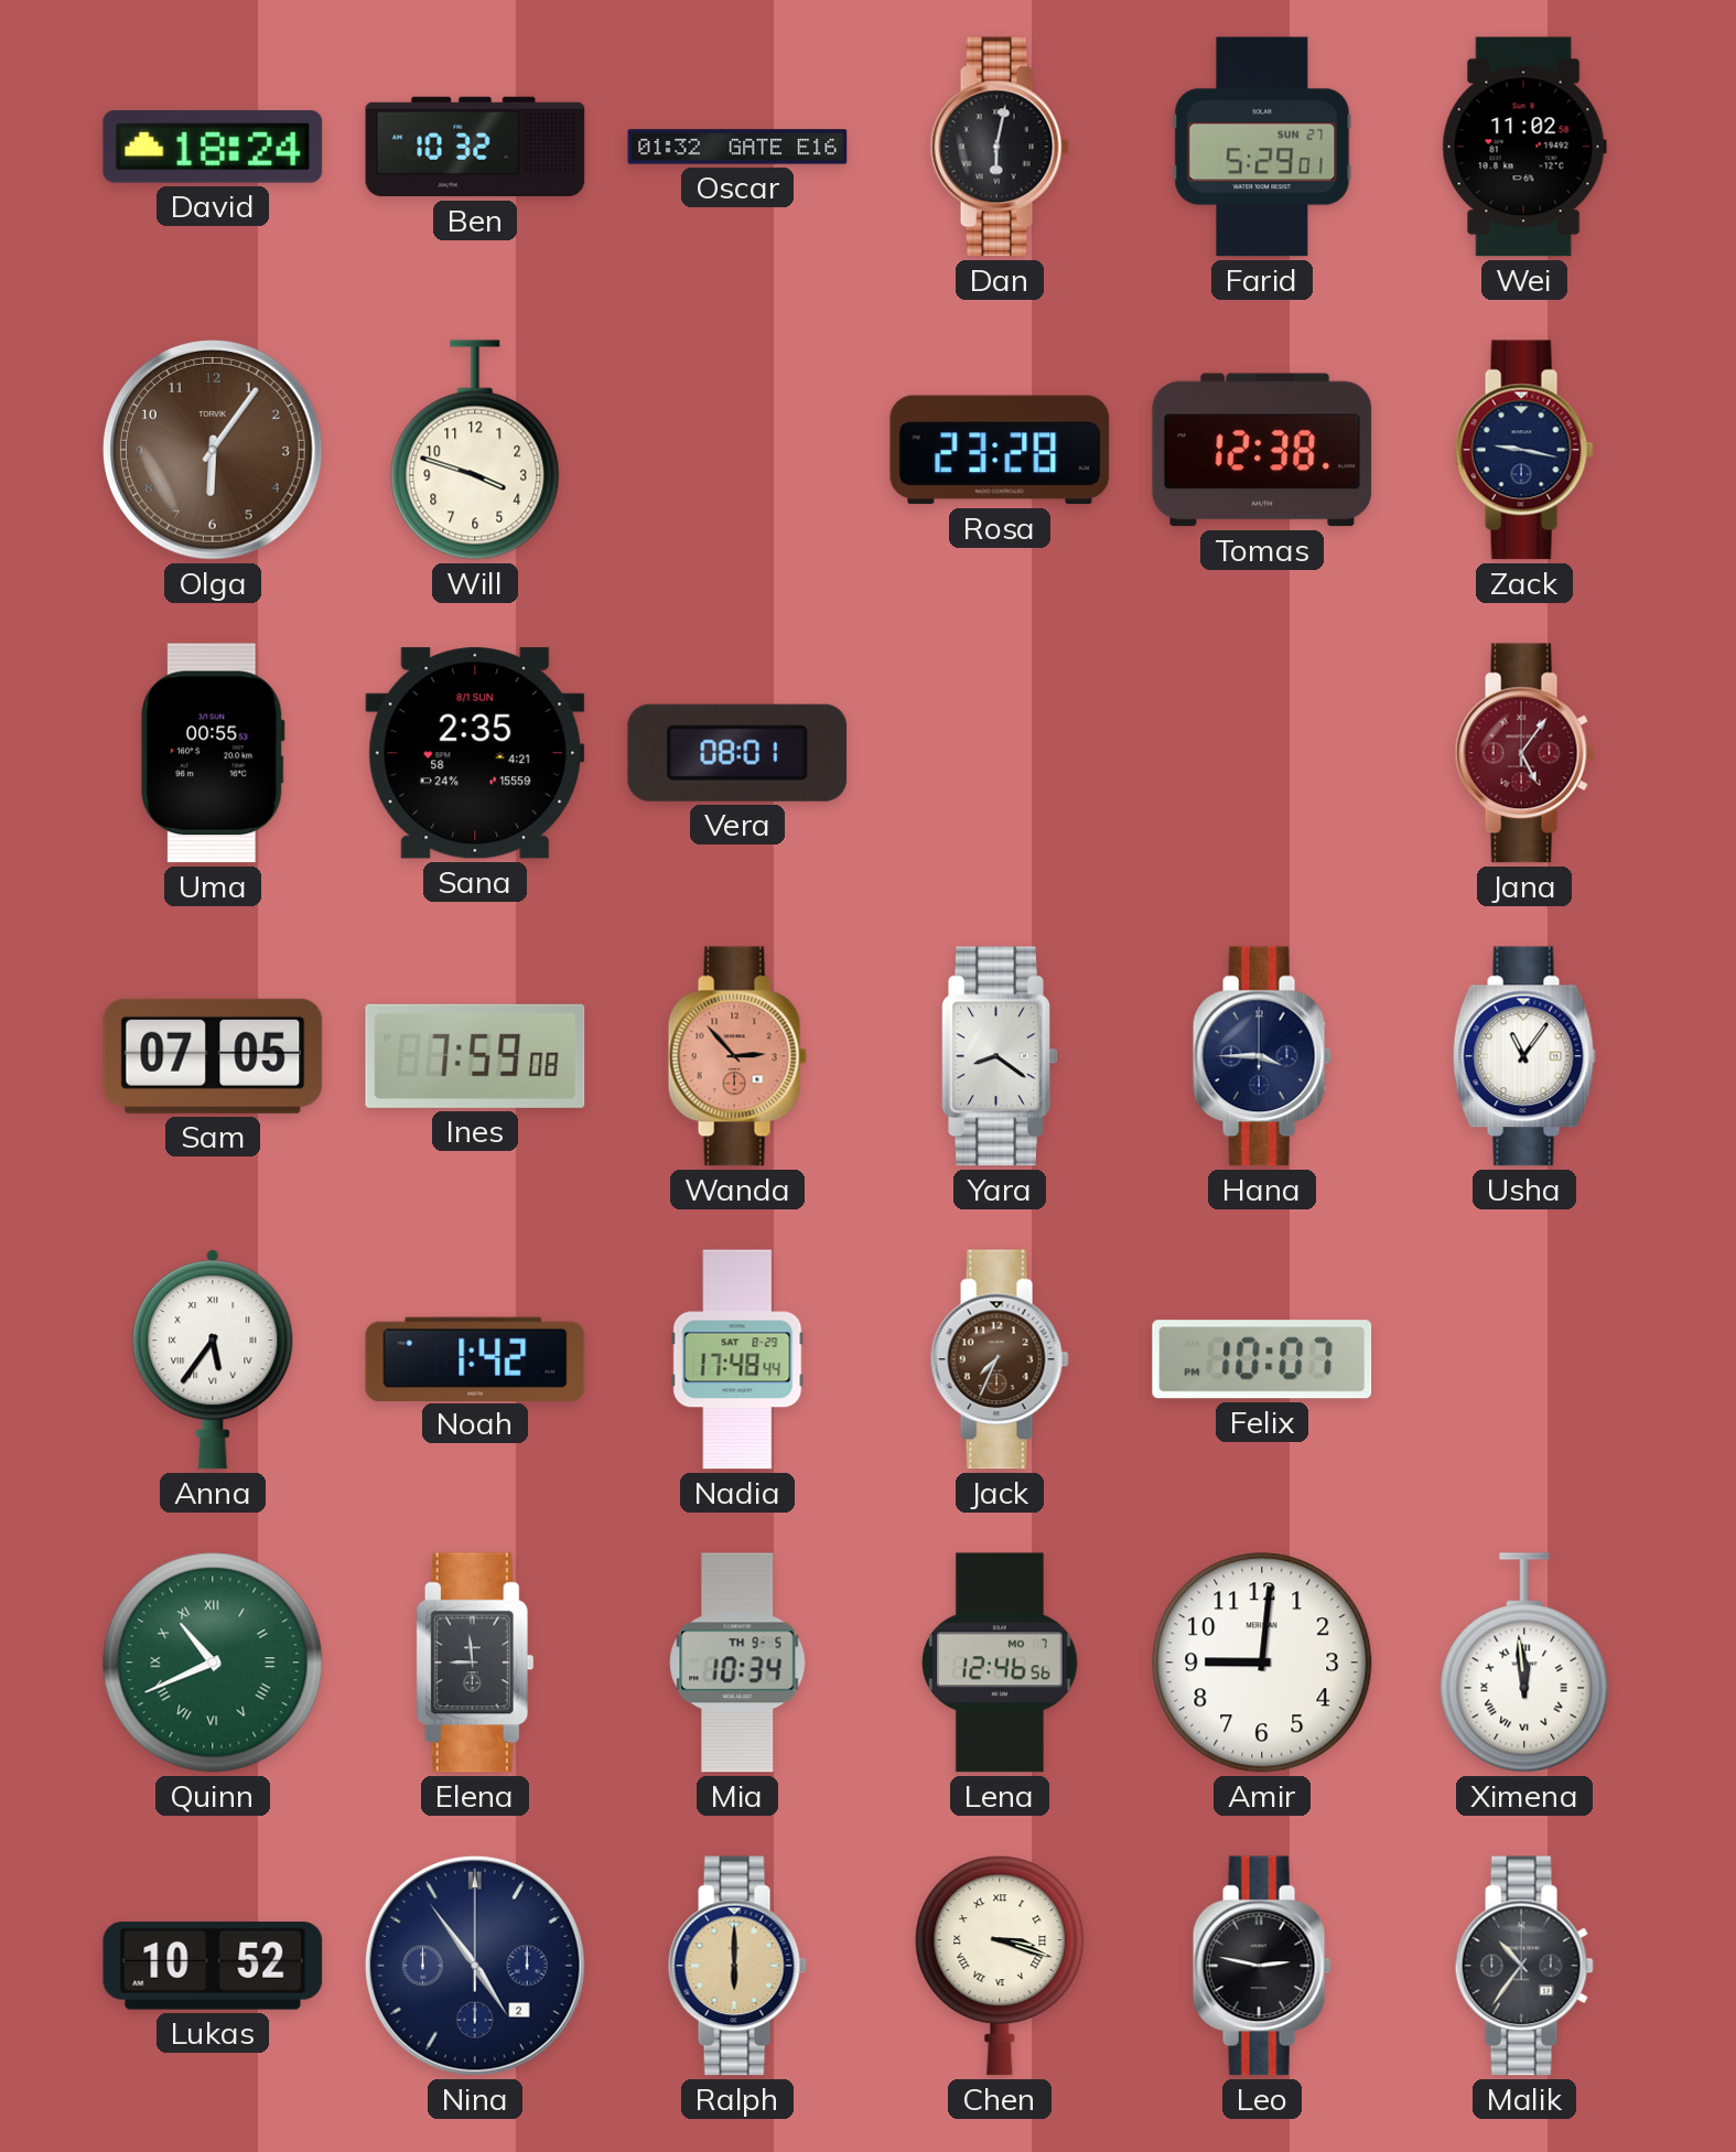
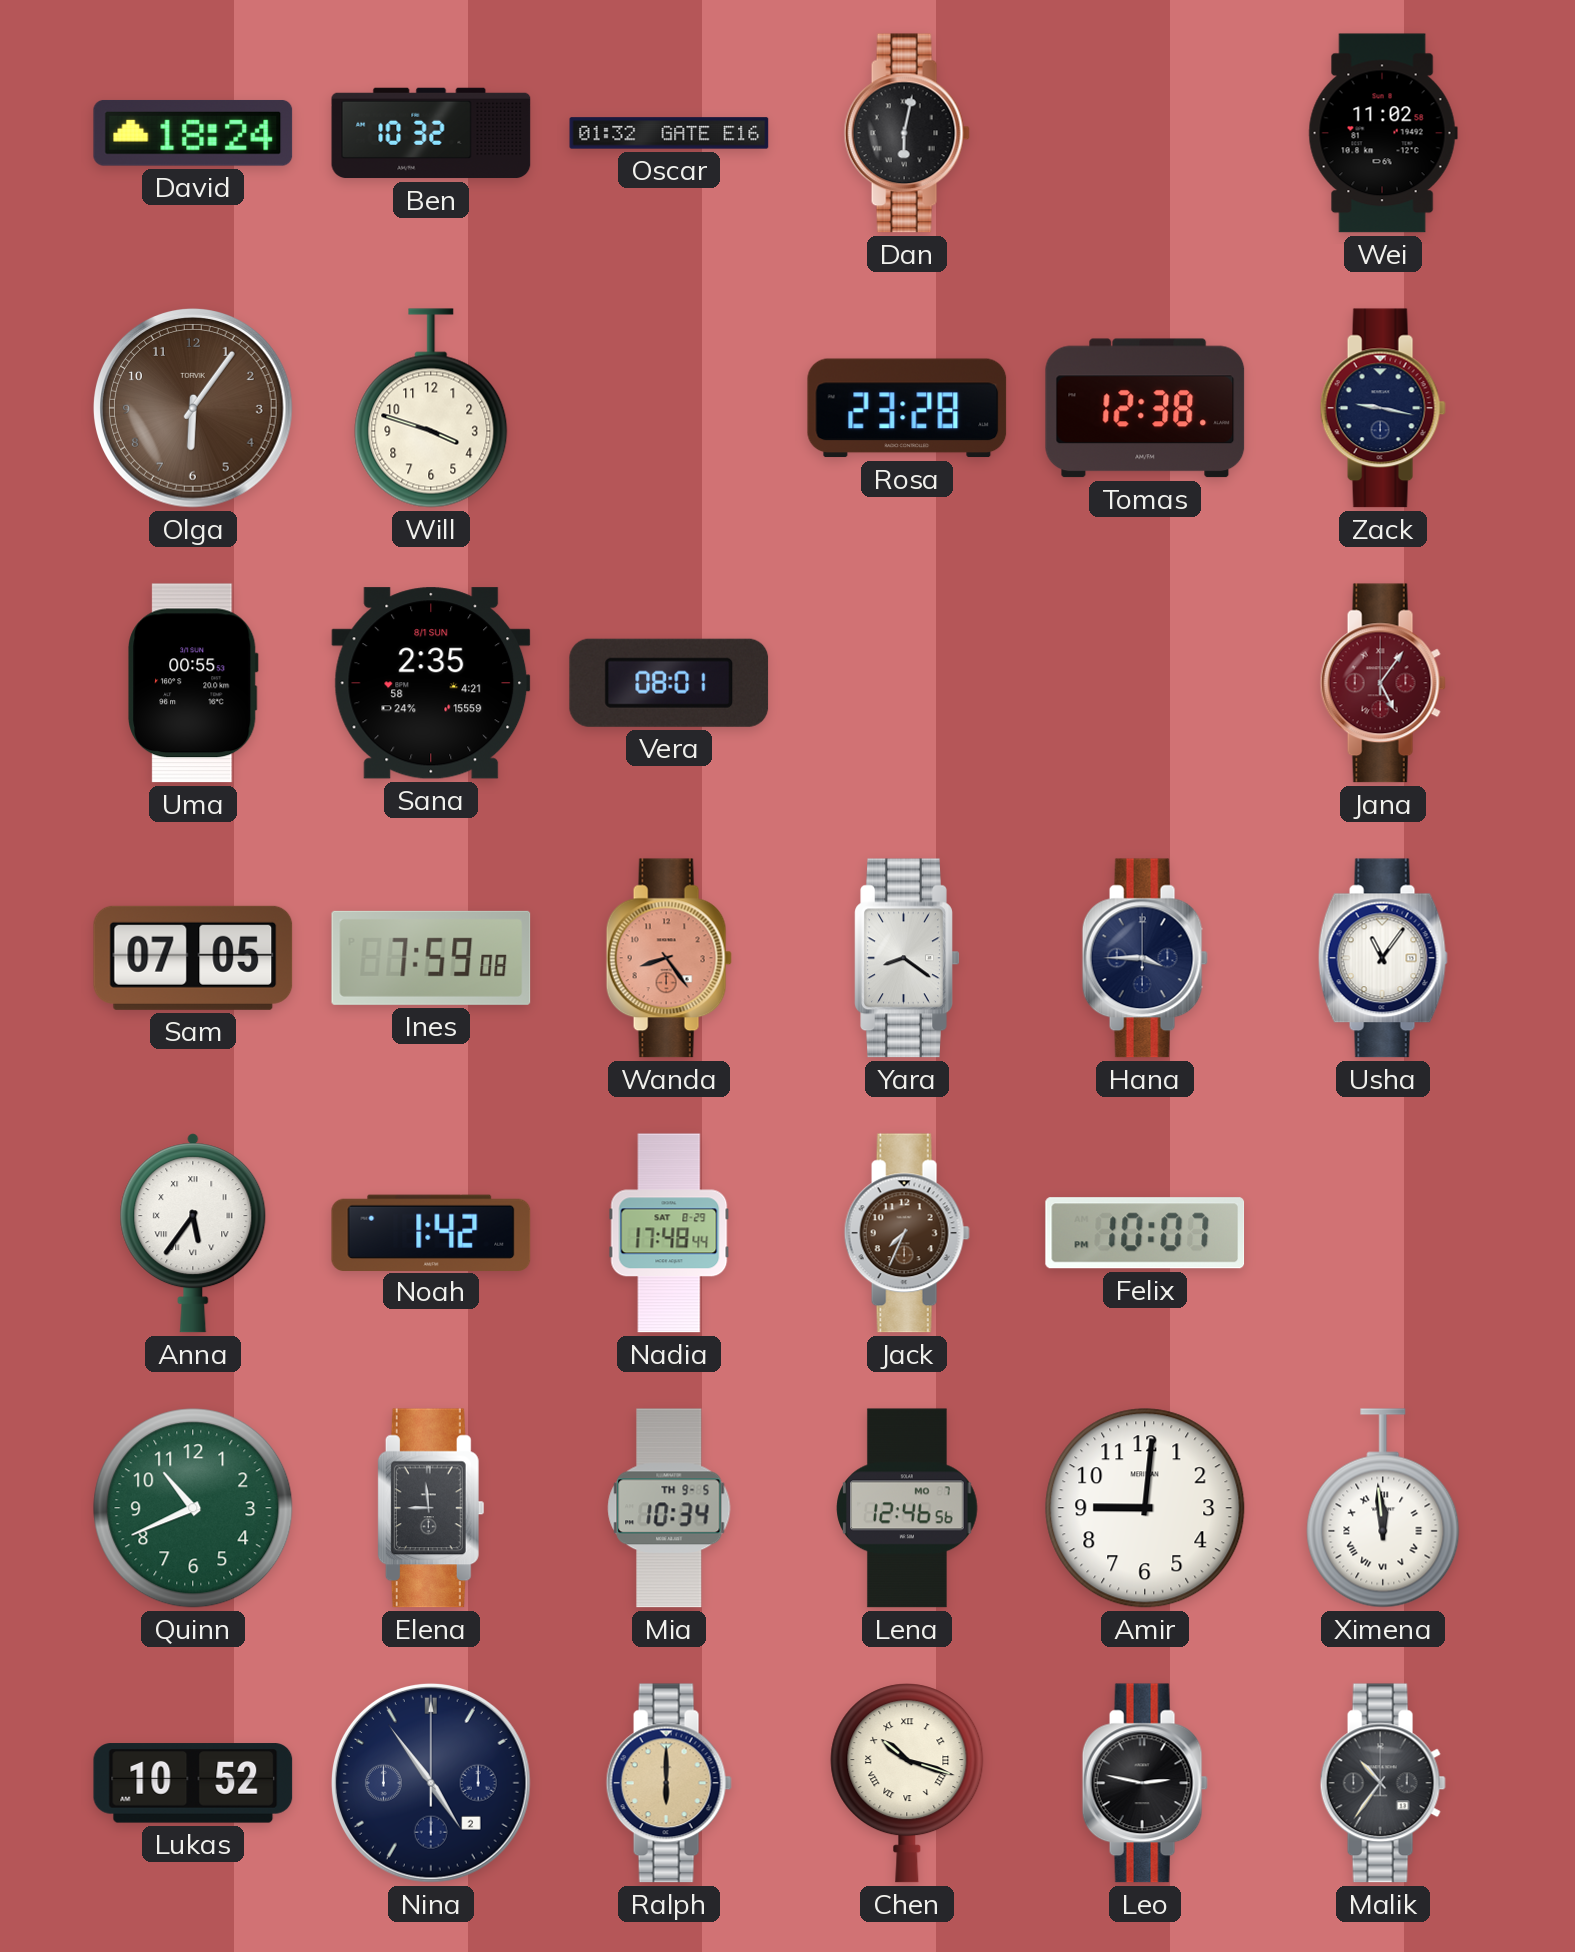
Farid: 5:29 -> none
Wanda: 2:53 -> 8:24
Quinn numerals: Roman -> Arabic
Chen: 3:18 -> 10:18
